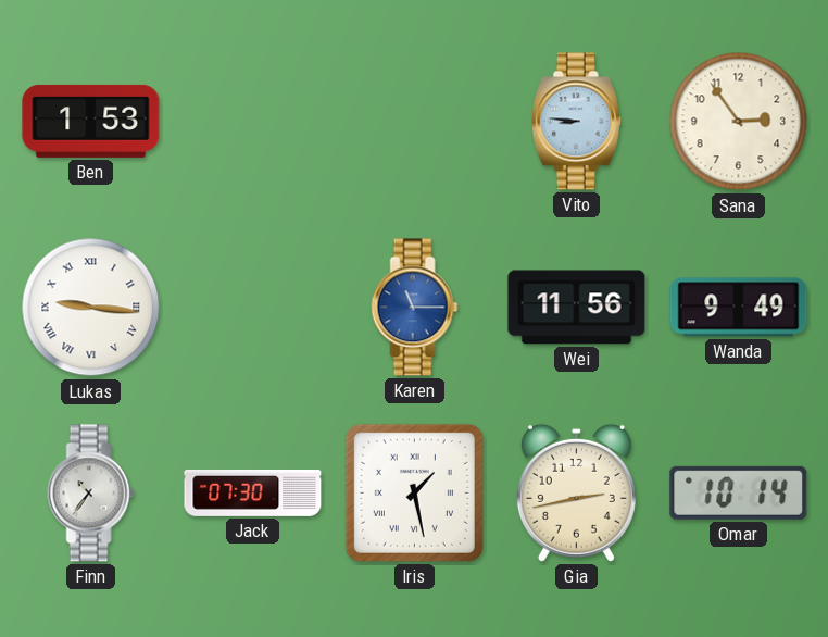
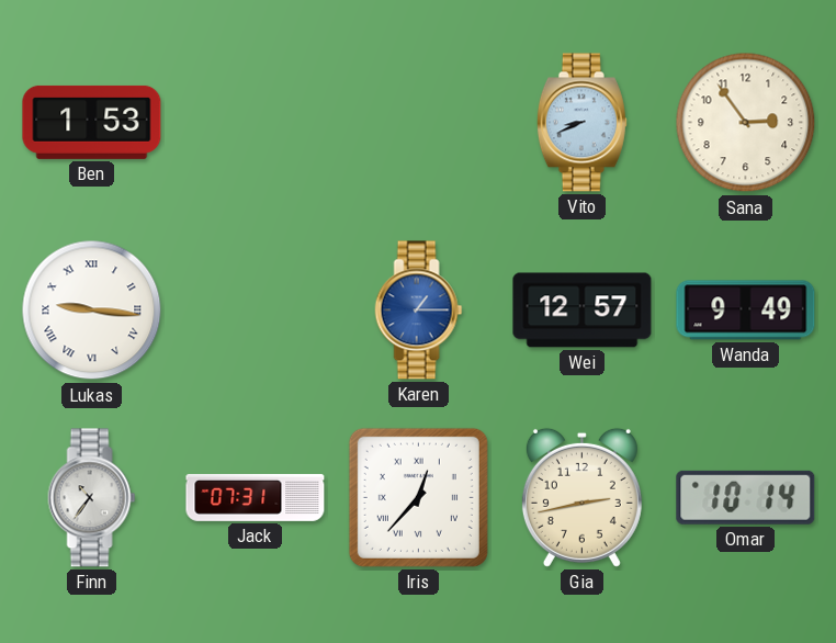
Vito: 8:46 -> 8:41
Karen: 11:15 -> 1:15
Wei: 11:56 -> 12:57
Jack: 07:30 -> 07:31
Iris: 1:28 -> 12:37
